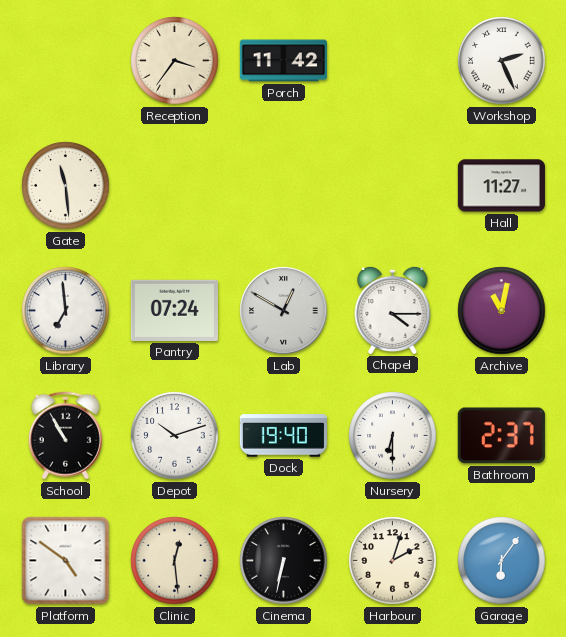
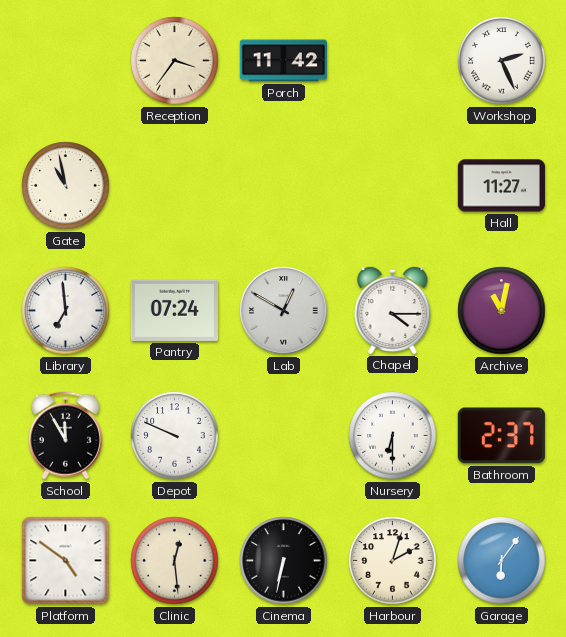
Gate: 11:29 -> 10:58
School: 10:55 -> 11:55
Depot: 10:12 -> 9:49
Dock: 19:40 -> none
